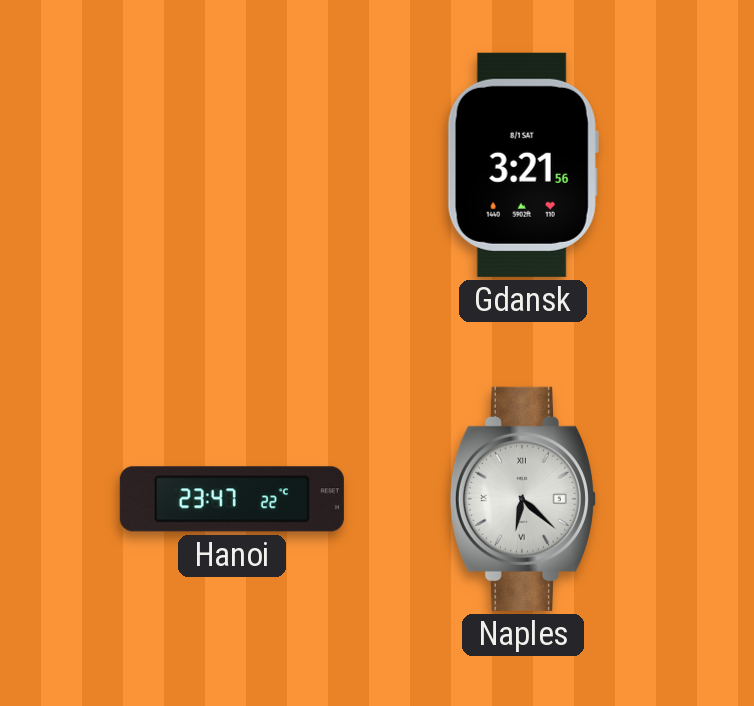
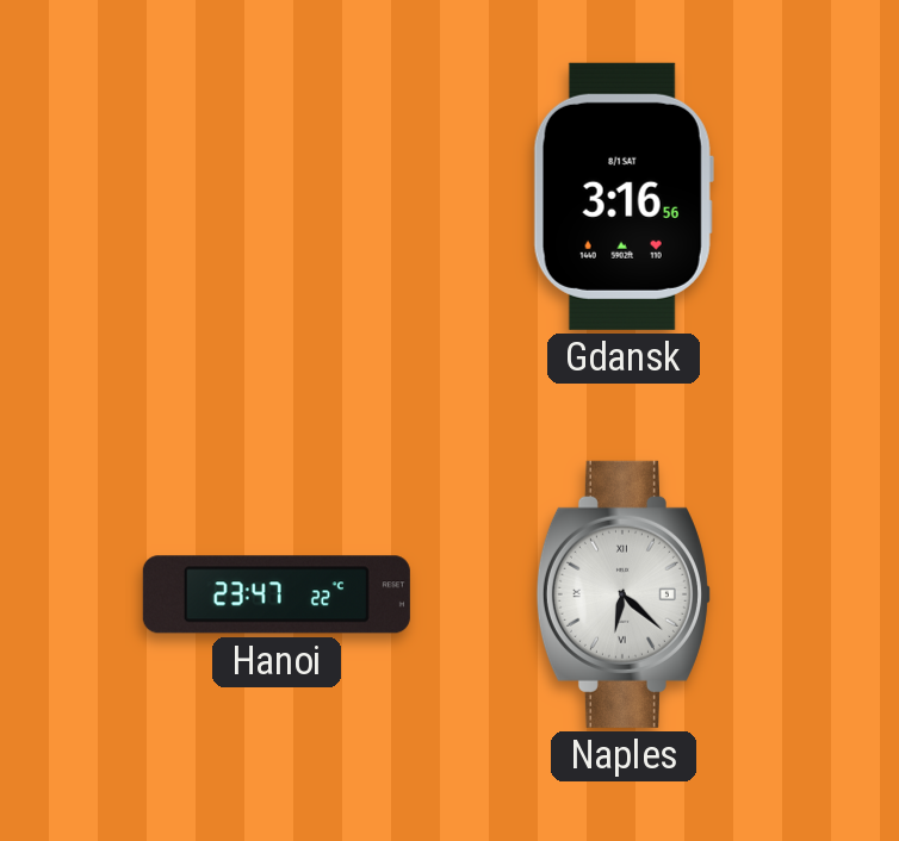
Gdansk: 3:21 -> 3:16
